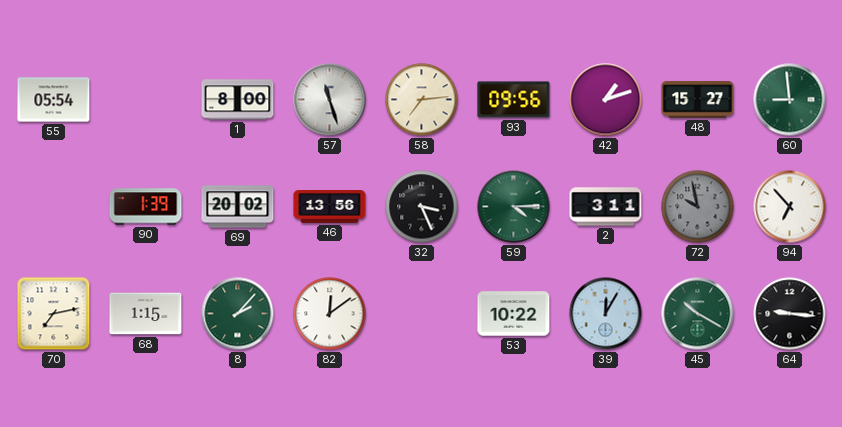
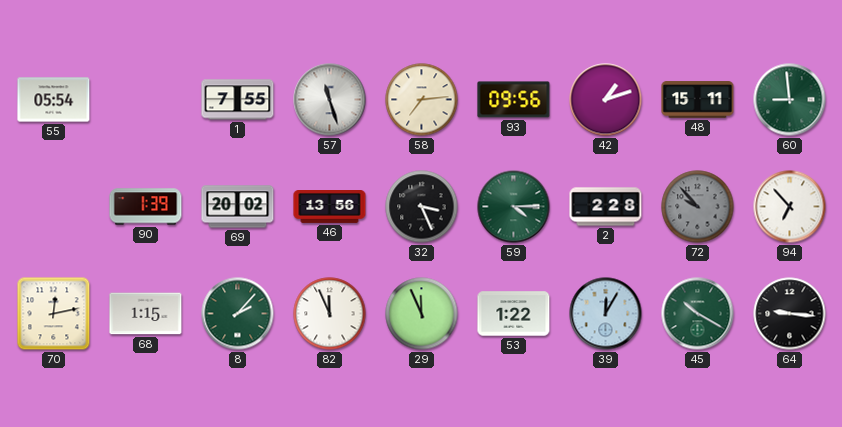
1: 8:00 -> 7:55
48: 15:27 -> 15:11
2: 3:11 -> 2:28
72: 9:58 -> 9:53
70: 7:13 -> 12:13
82: 12:09 -> 11:56
29: none -> 11:56
53: 10:22 -> 1:22
